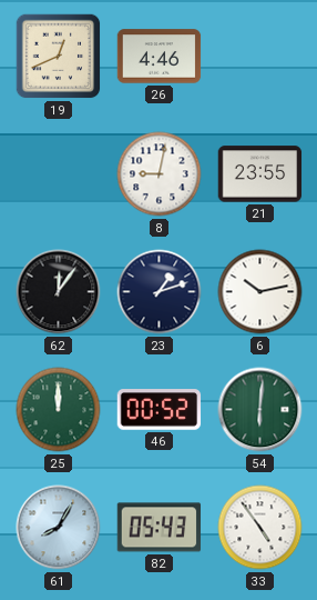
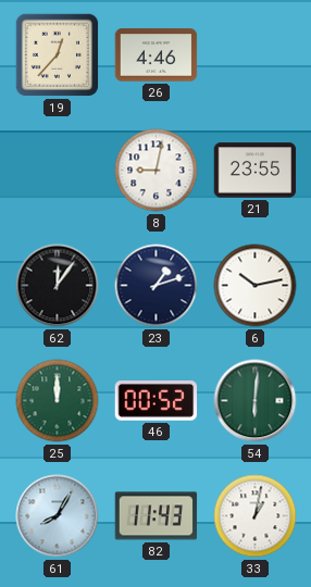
19: 12:41 -> 12:37
82: 05:43 -> 11:43
33: 4:54 -> 1:02
